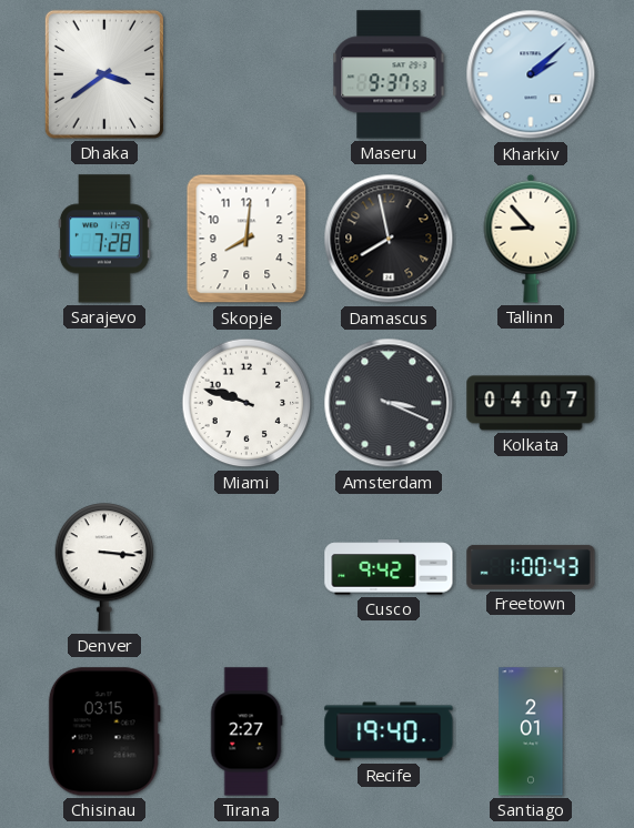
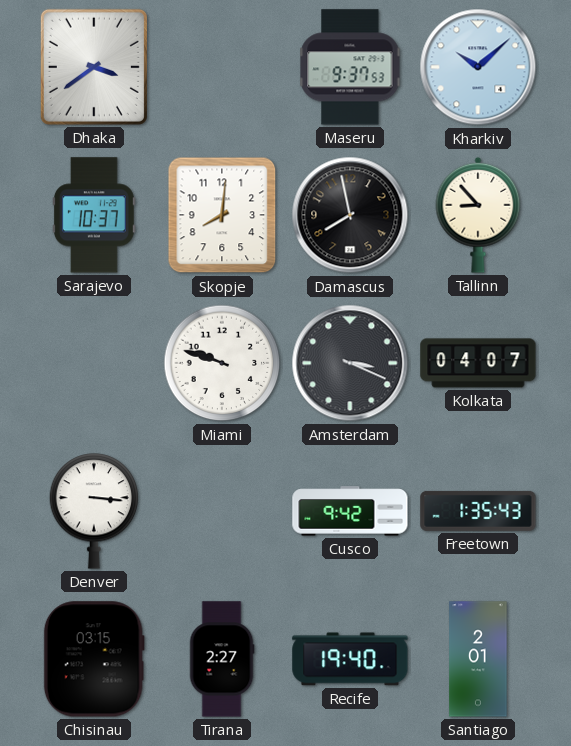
Kharkiv: 2:08 -> 10:08
Sarajevo: 7:28 -> 10:37
Freetown: 1:00 -> 1:35
